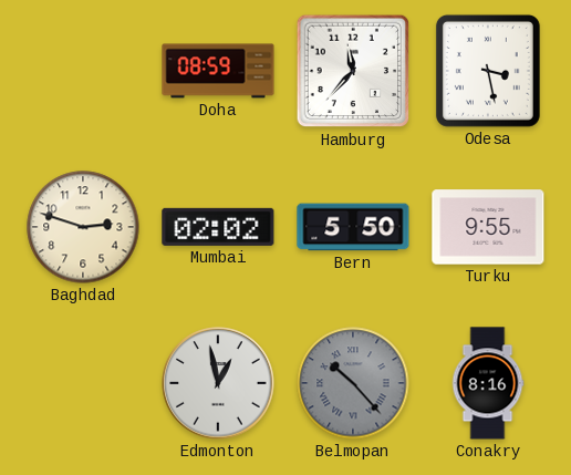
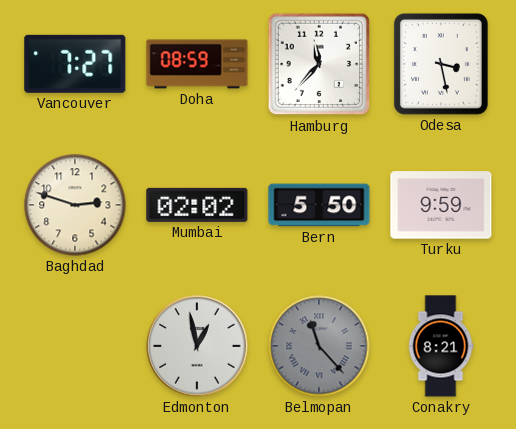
Vancouver: none -> 7:27
Turku: 9:55 -> 9:59
Belmopan: 10:23 -> 11:23
Conakry: 8:16 -> 8:21
